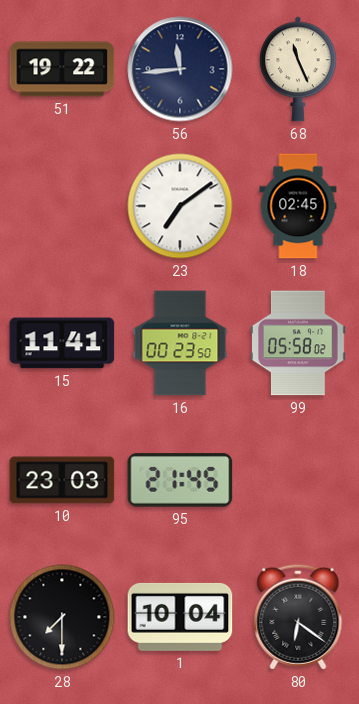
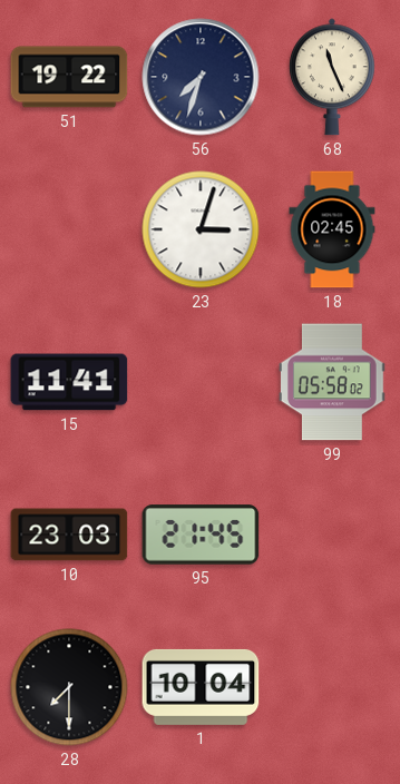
56: 11:44 -> 7:33
23: 7:09 -> 3:03
16: 00:23 -> none
80: 6:21 -> none
